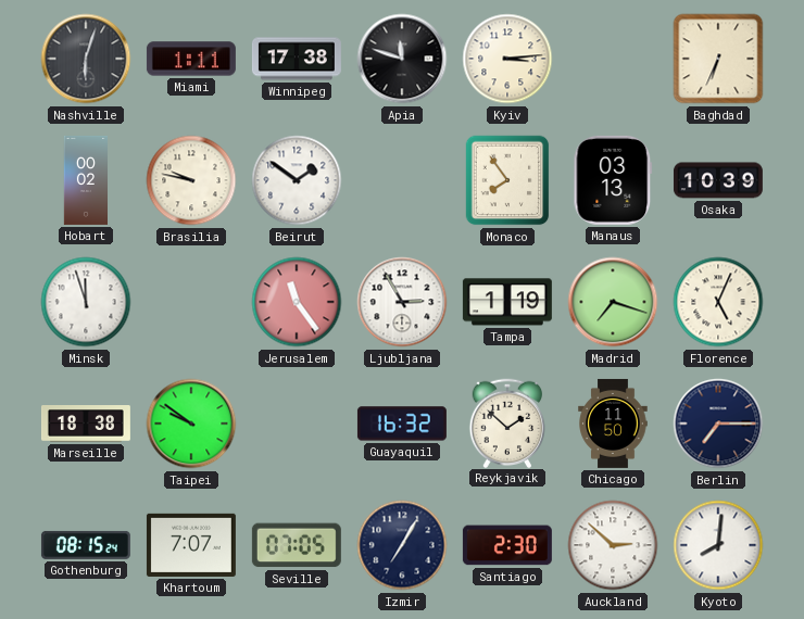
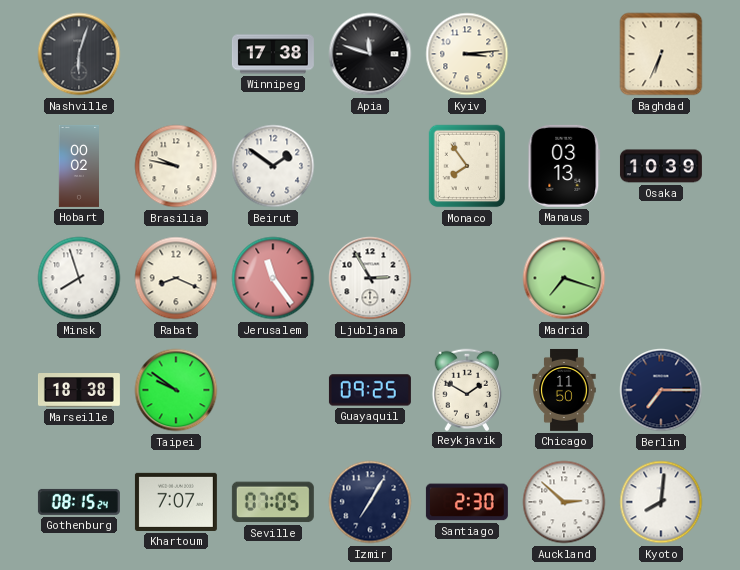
Miami: 1:11 -> none
Minsk: 11:57 -> 7:57
Rabat: none -> 8:19
Tampa: 1:19 -> none
Florence: 5:04 -> none
Guayaquil: 16:32 -> 09:25
Reykjavik: 1:52 -> 1:50
